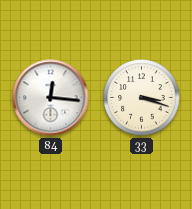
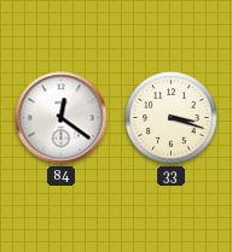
84: 12:16 -> 12:21
